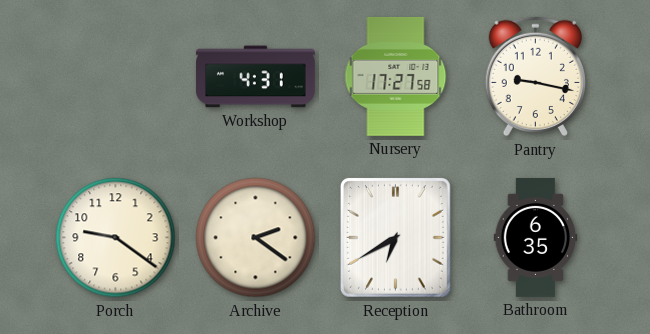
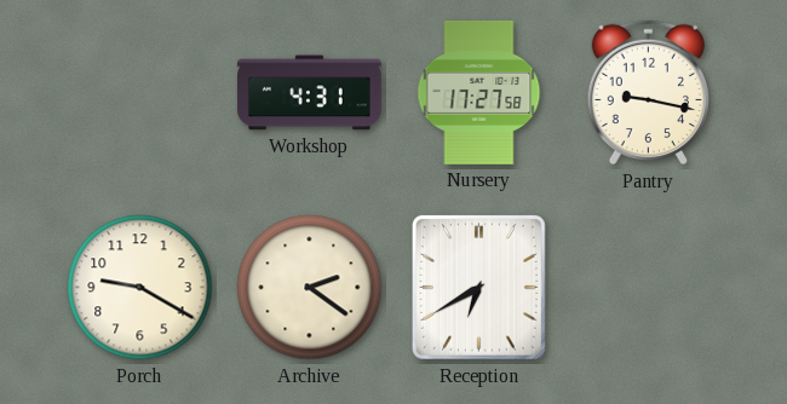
Porch: 9:21 -> 9:20
Bathroom: 6:35 -> none
